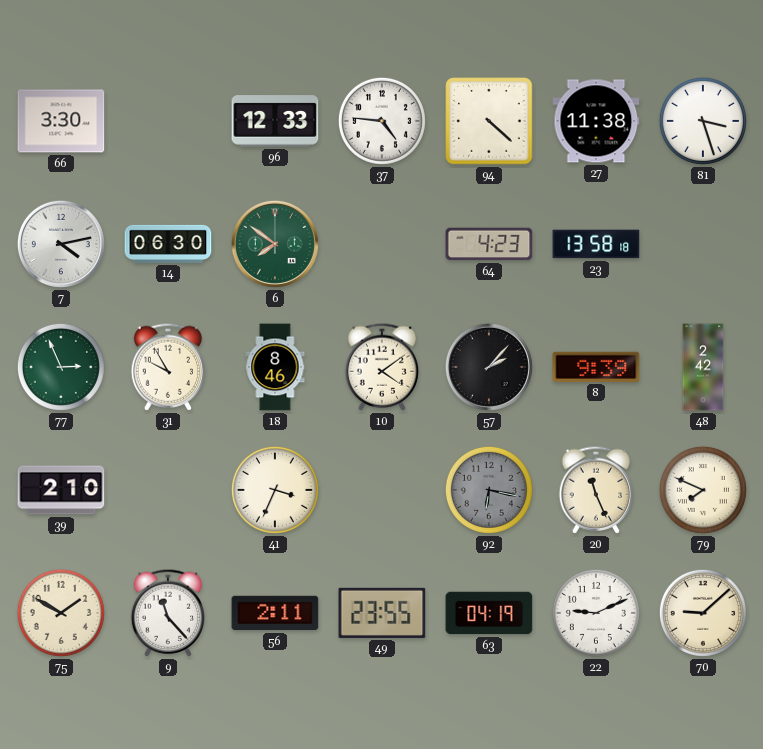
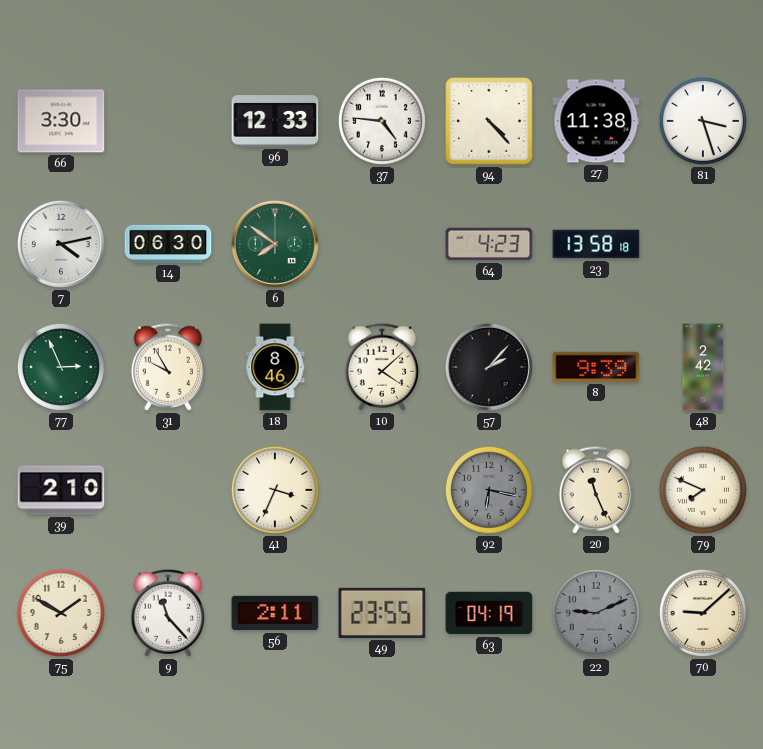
94: 4:22 -> 4:23
10: 4:09 -> 4:08
22 dial: white -> grey
